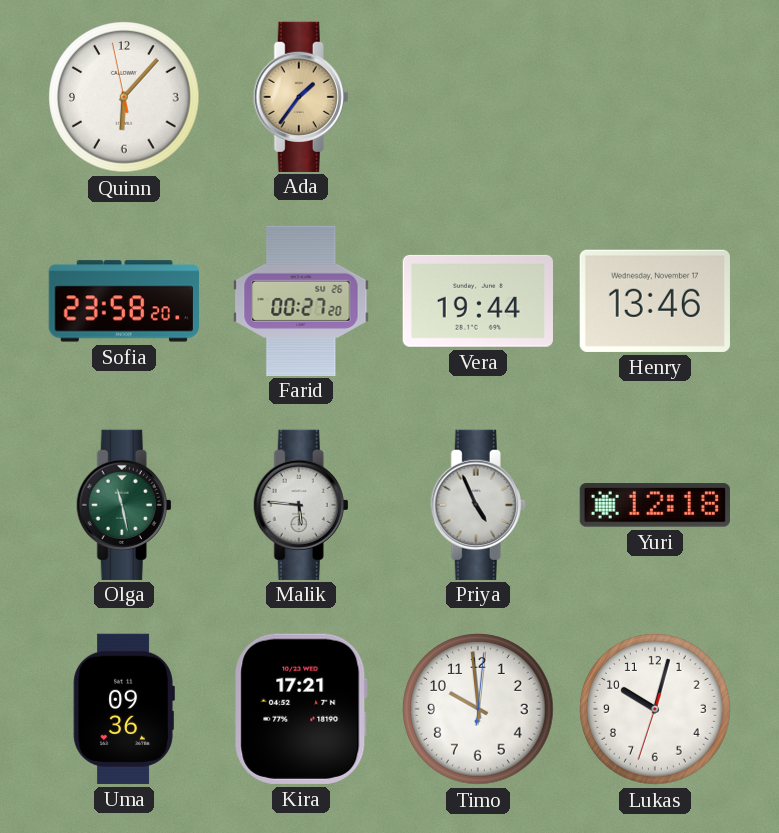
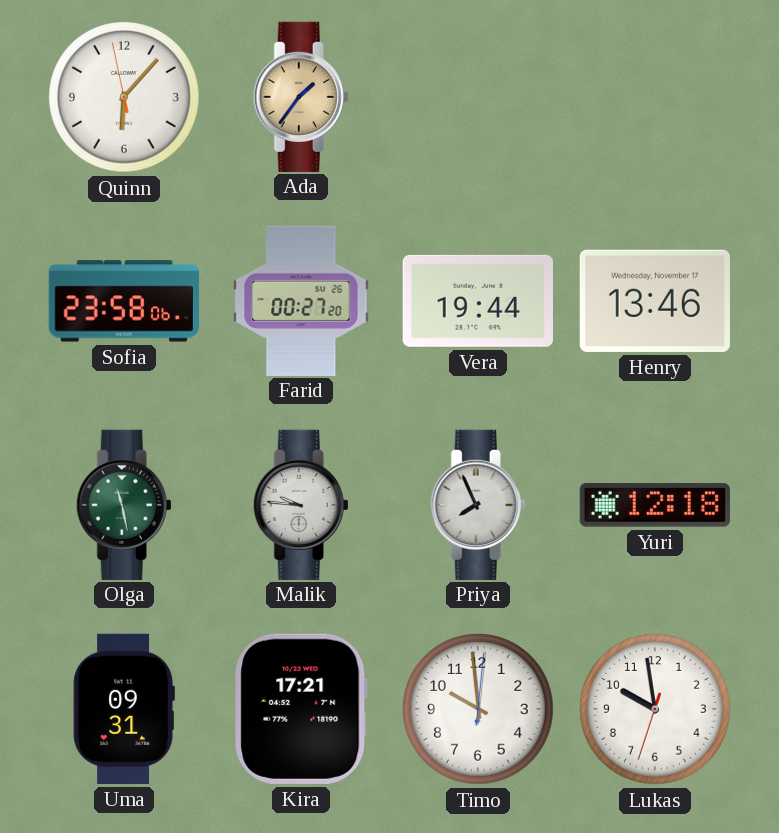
Sofia: 23:58:20 -> 23:58:06
Malik: 5:46 -> 9:46
Priya: 4:56 -> 7:56
Uma: 09:36 -> 09:31
Lukas: 10:02 -> 9:58
